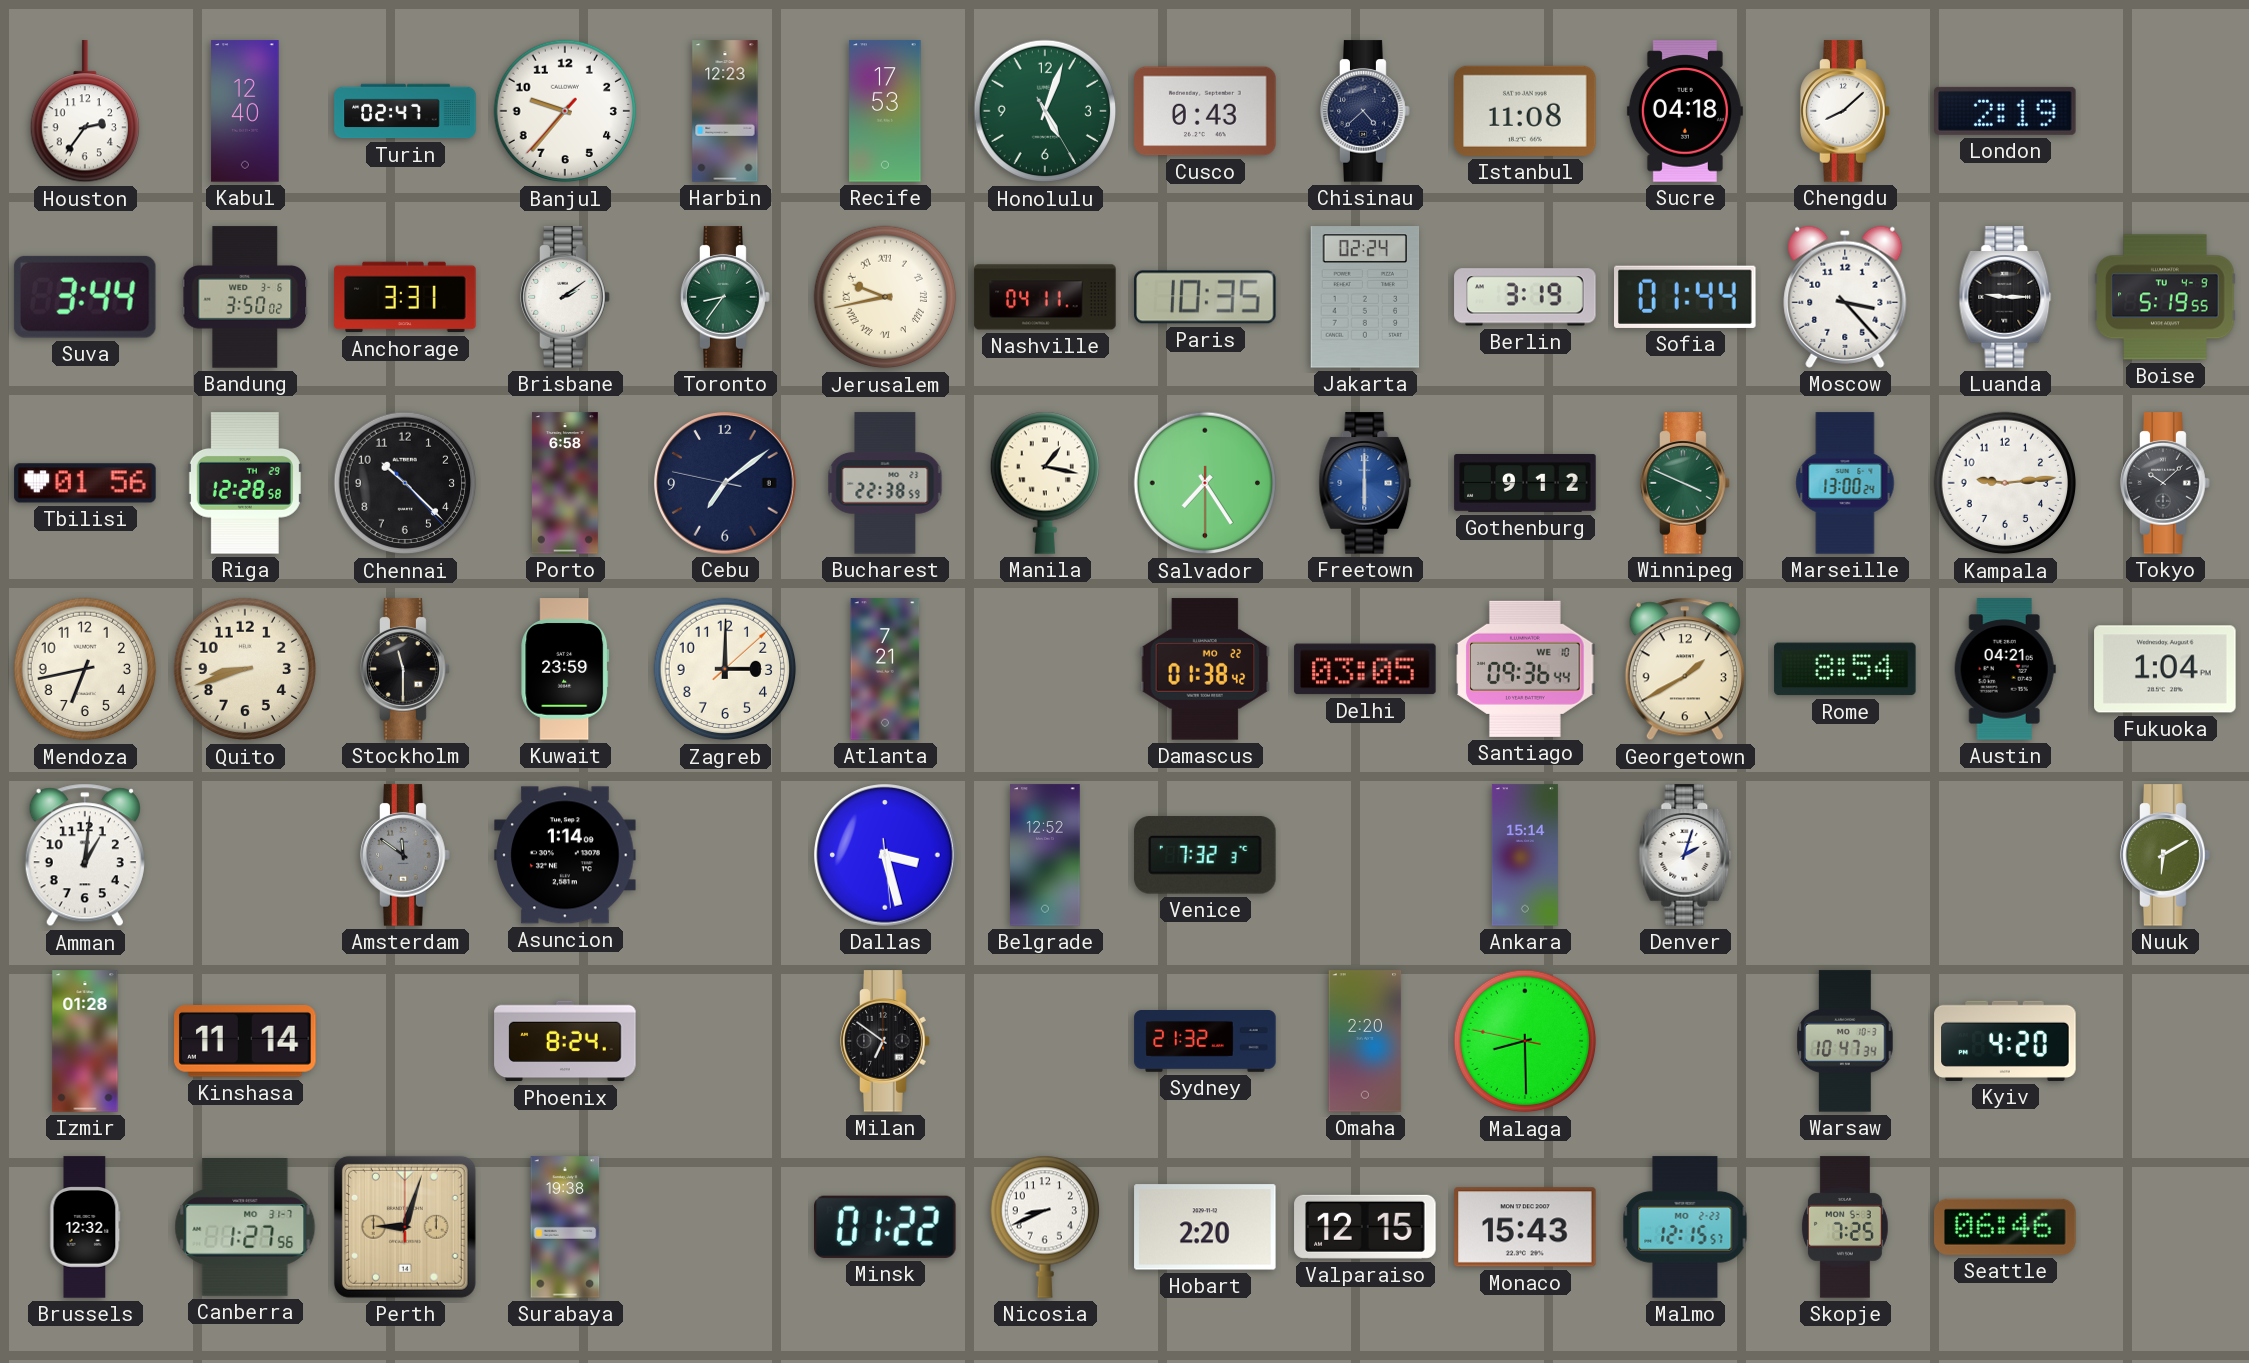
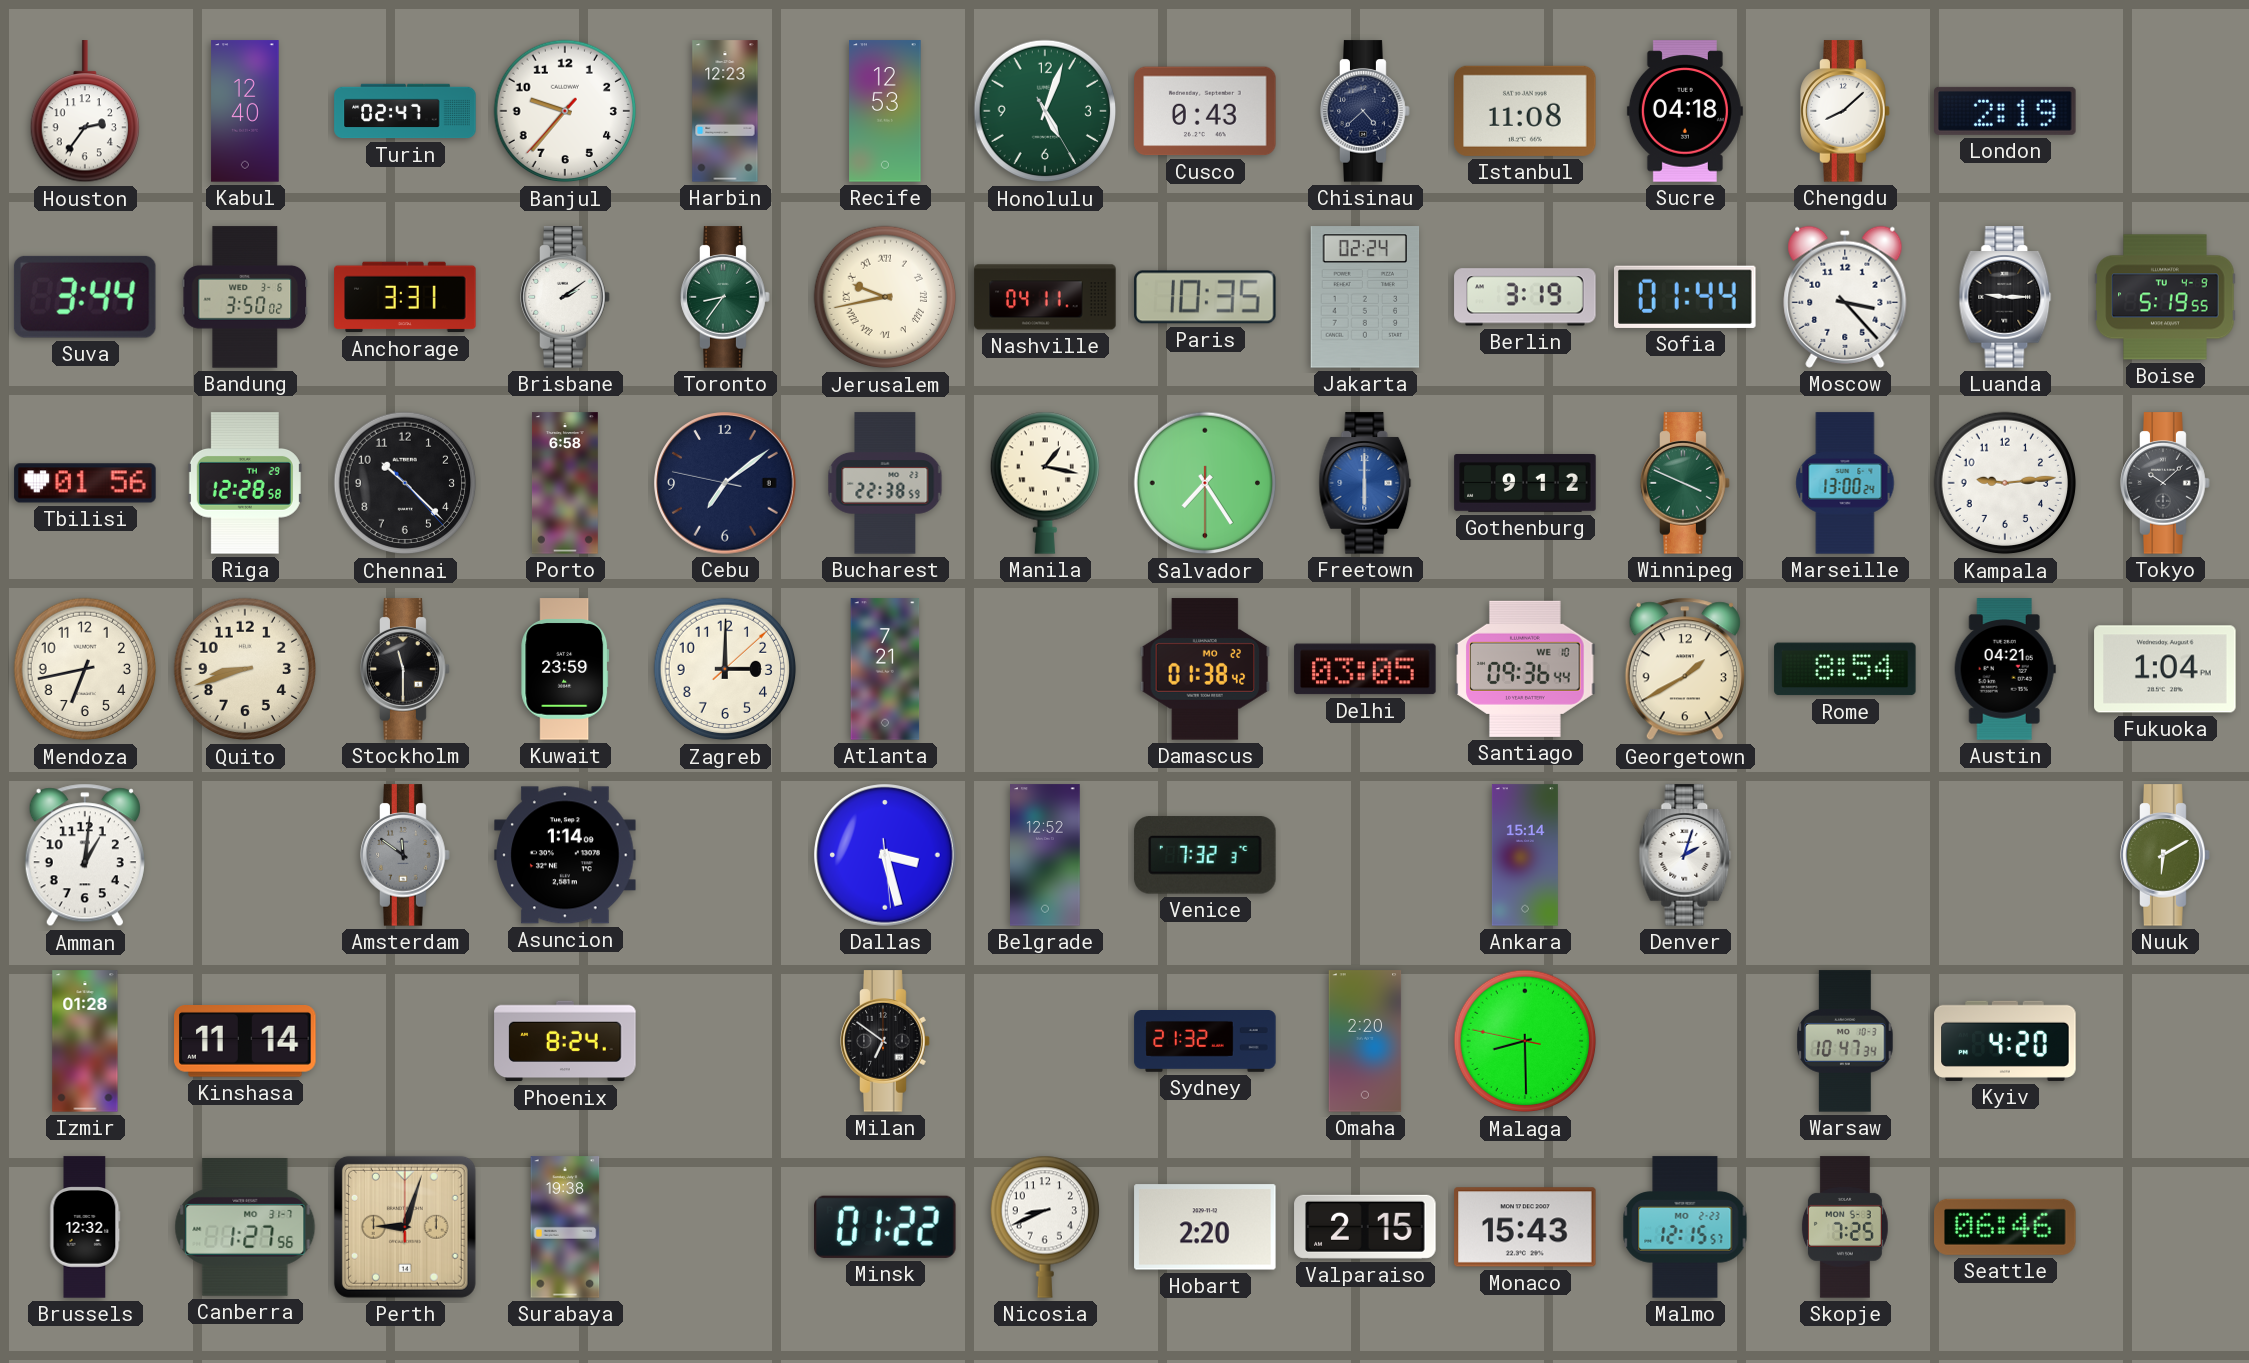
Recife: 17:53 -> 12:53
Valparaiso: 12:15 -> 2:15
